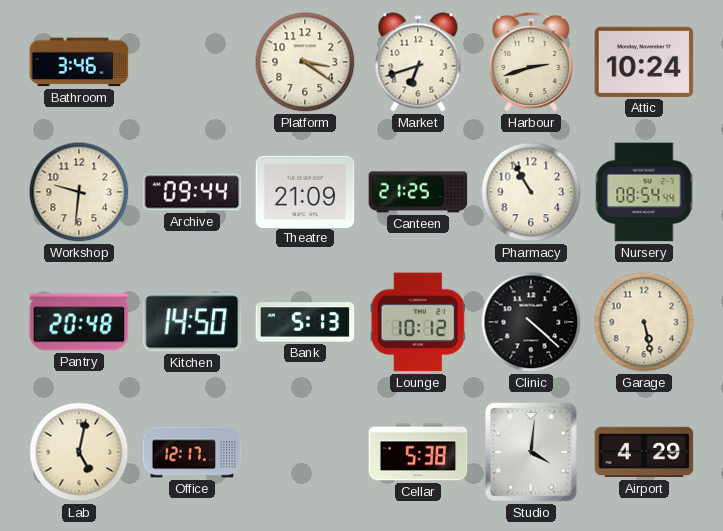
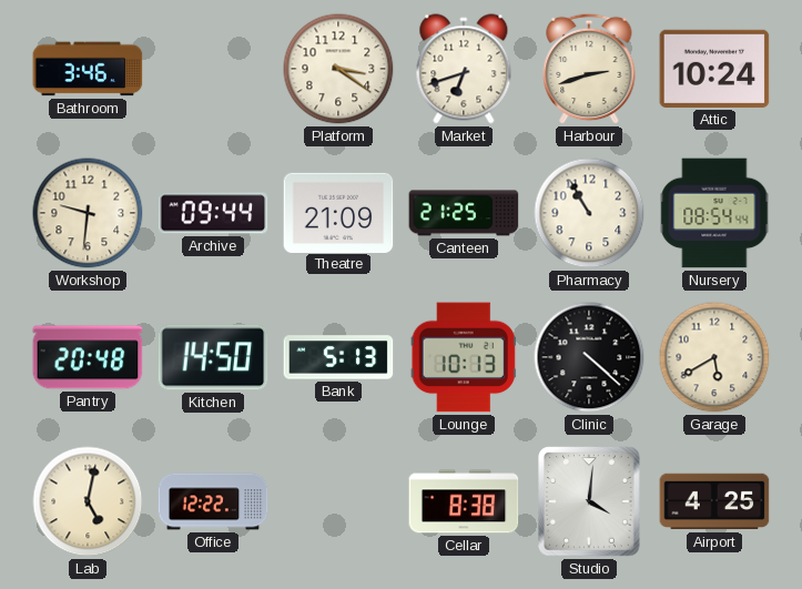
Lounge: 10:12 -> 10:13
Garage: 5:28 -> 5:40
Office: 12:17 -> 12:22
Cellar: 5:38 -> 8:38
Airport: 4:29 -> 4:25
